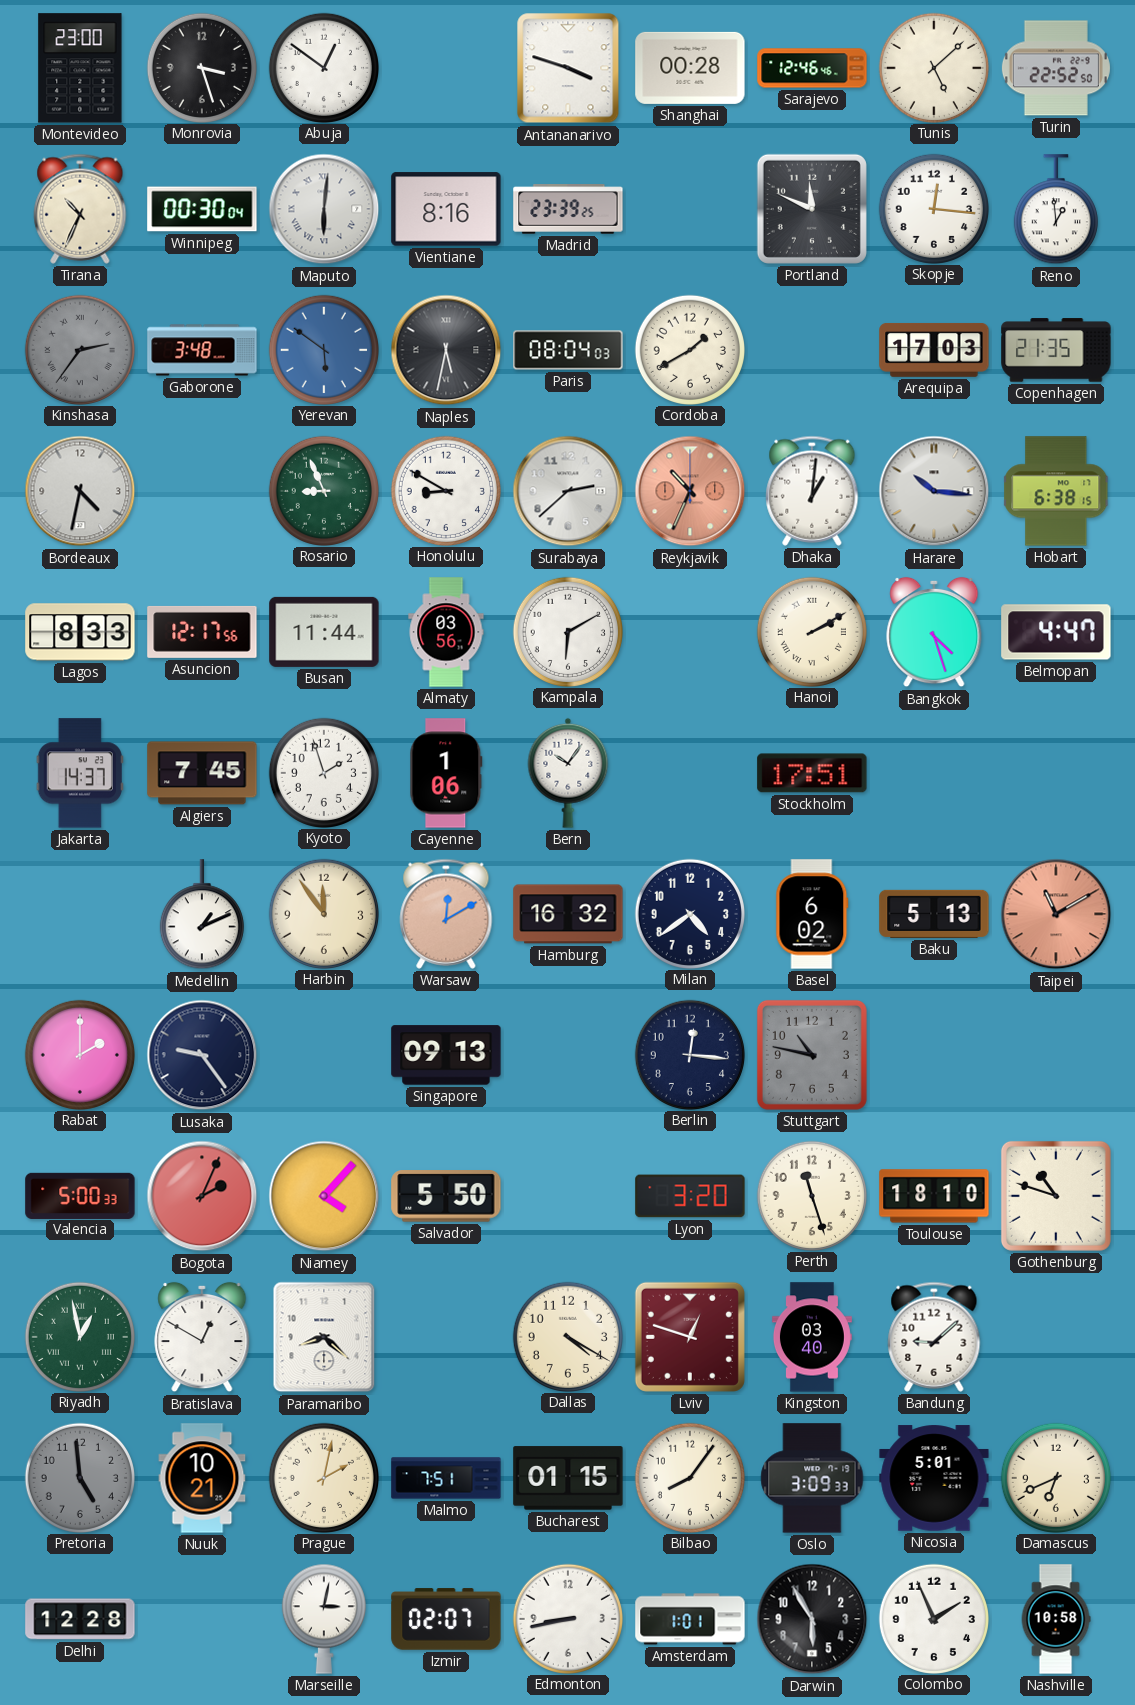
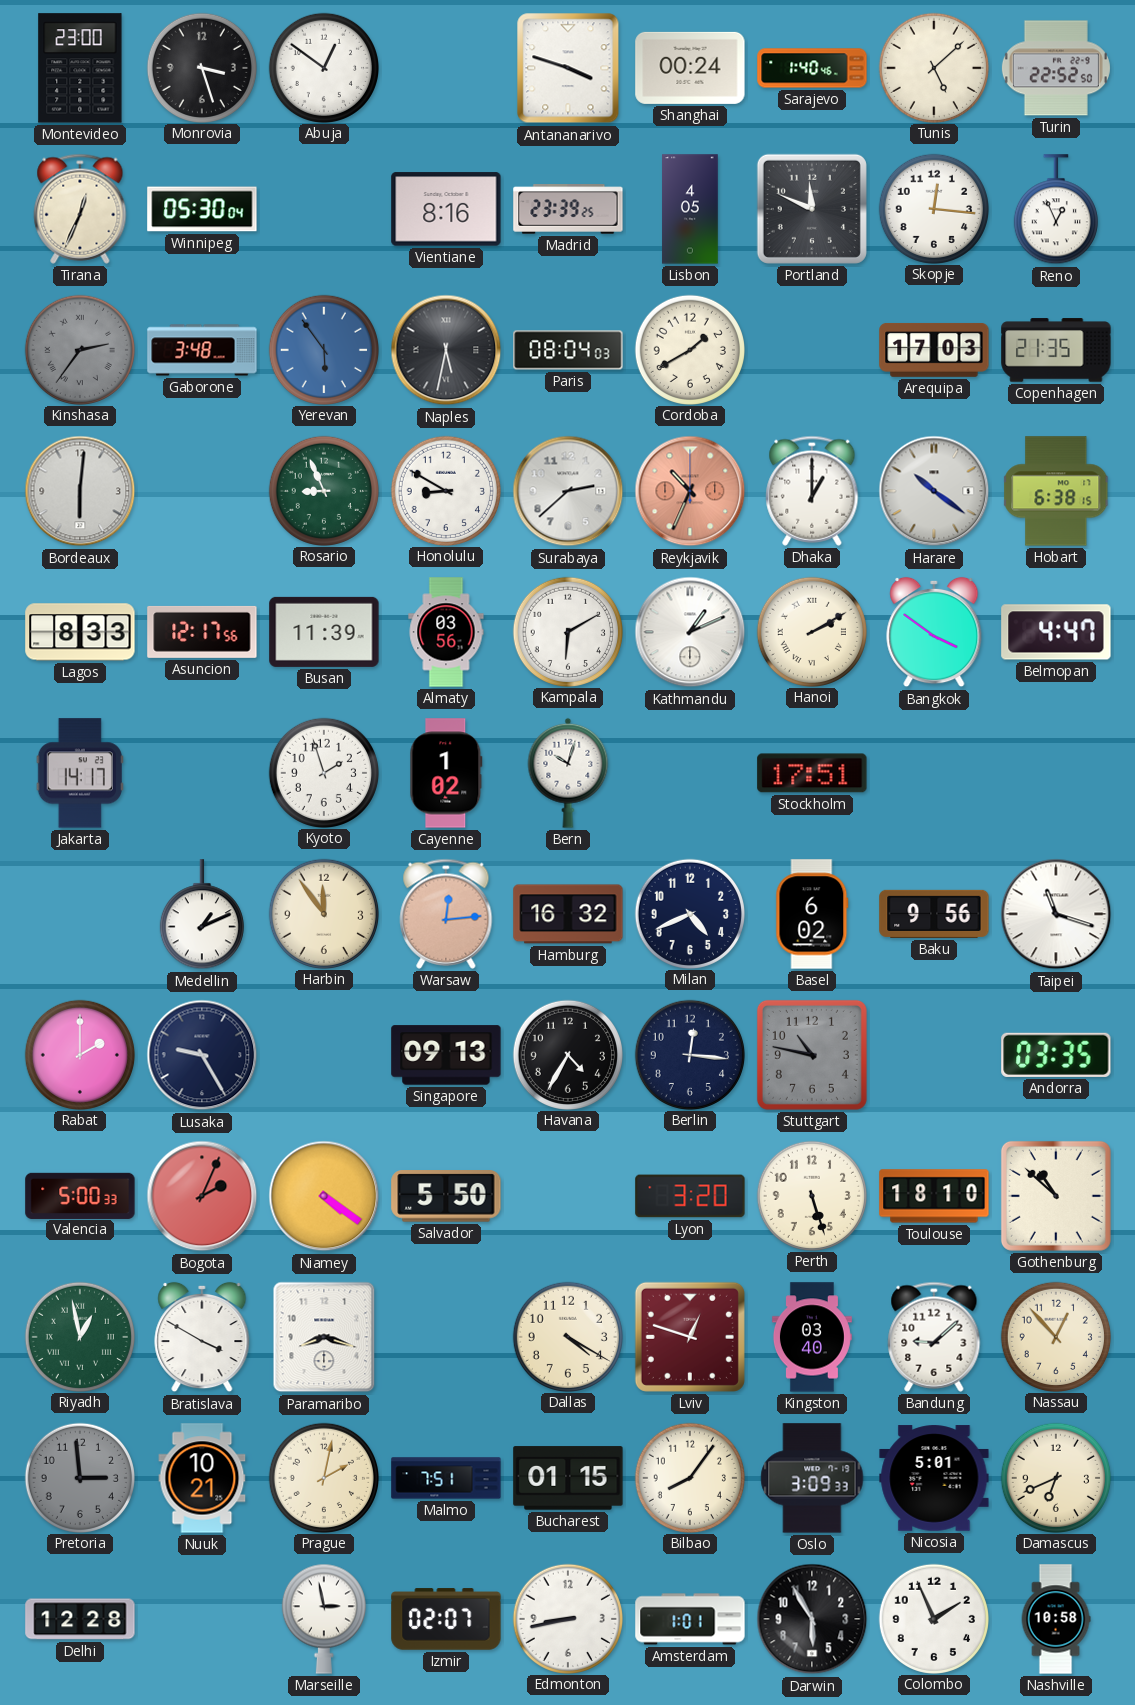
Shanghai: 00:28 -> 00:24
Sarajevo: 12:46 -> 1:40
Tirana: 10:34 -> 12:34
Winnipeg: 00:30 -> 05:30
Maputo: 6:01 -> none
Lisbon: none -> 4:05
Reno: 12:59 -> 12:56
Yerevan: 5:51 -> 5:54
Bordeaux: 4:32 -> 6:01
Dhaka: 1:01 -> 1:00
Harare: 10:16 -> 10:21
Busan: 11:44 -> 11:39
Kathmandu: none -> 1:11
Bangkok: 4:27 -> 3:51
Jakarta: 14:37 -> 14:17
Algiers: 7:45 -> none
Cayenne: 1:06 -> 1:02
Bern: 10:06 -> 10:03
Warsaw: 12:10 -> 12:14
Milan: 4:39 -> 4:41
Baku: 5:13 -> 9:56
Taipei: 11:10 -> 11:18
Taipei dial: salmon -> white
Lusaka: 9:24 -> 9:25
Havana: none -> 4:35
Andorra: none -> 03:35
Niamey: 4:07 -> 4:21
Perth: 11:27 -> 5:27
Gothenburg: 10:48 -> 10:52
Bratislava: 12:50 -> 3:50
Paramaribo: 8:22 -> 8:18
Nassau: none -> 12:53
Pretoria: 4:59 -> 2:59
Marseille: 3:02 -> 2:58
